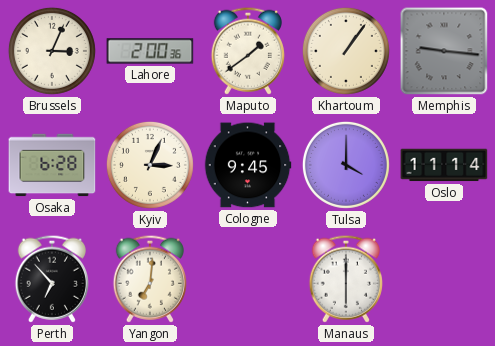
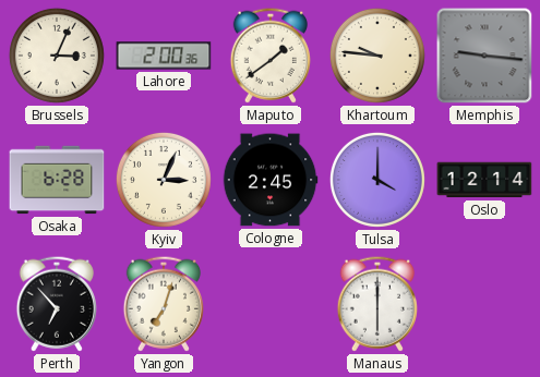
Khartoum: 1:06 -> 9:46
Cologne: 9:45 -> 2:45
Oslo: 11:14 -> 12:14
Yangon: 7:01 -> 7:03
